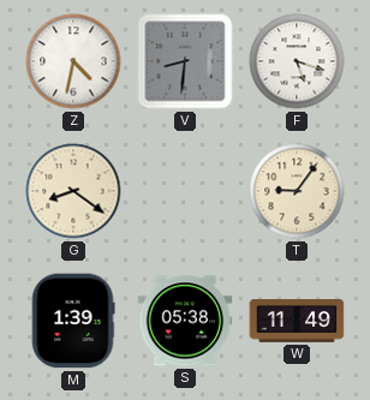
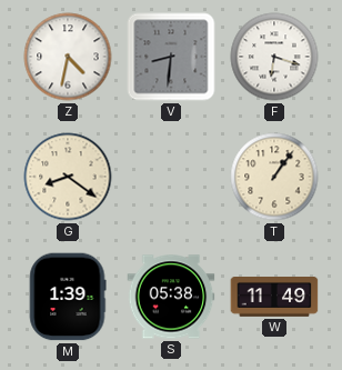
F: 5:18 -> 6:18
T: 9:06 -> 1:06
